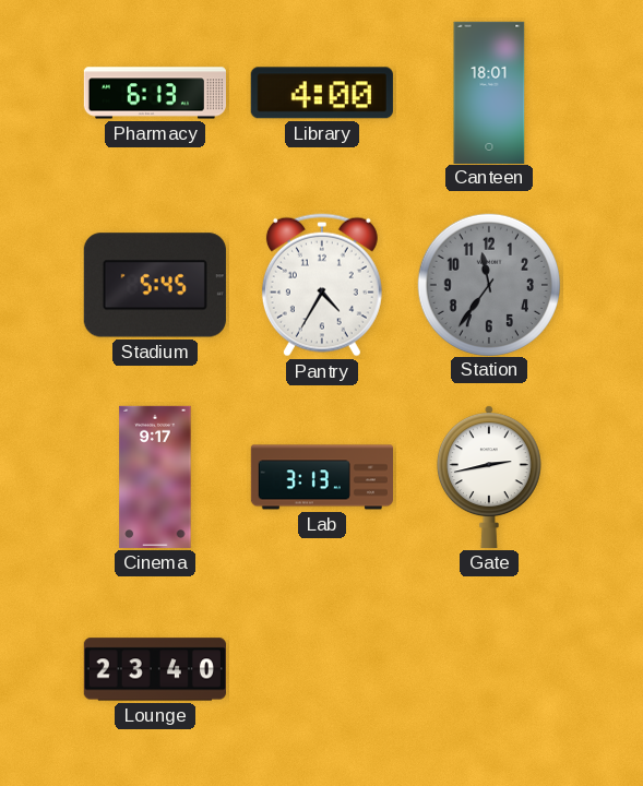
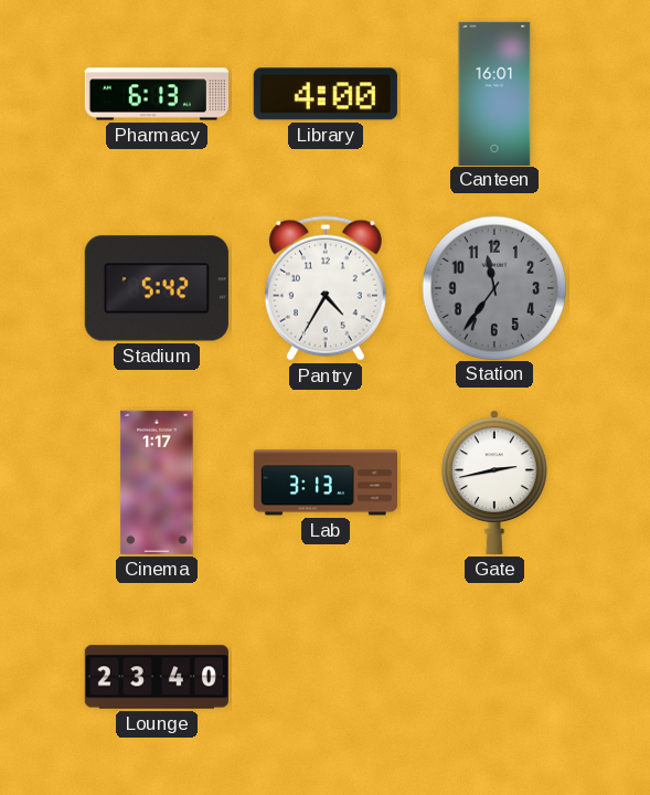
Canteen: 18:01 -> 16:01
Stadium: 5:45 -> 5:42
Cinema: 9:17 -> 1:17
